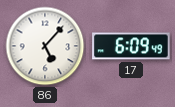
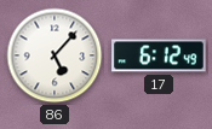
17: 6:09 -> 6:12
